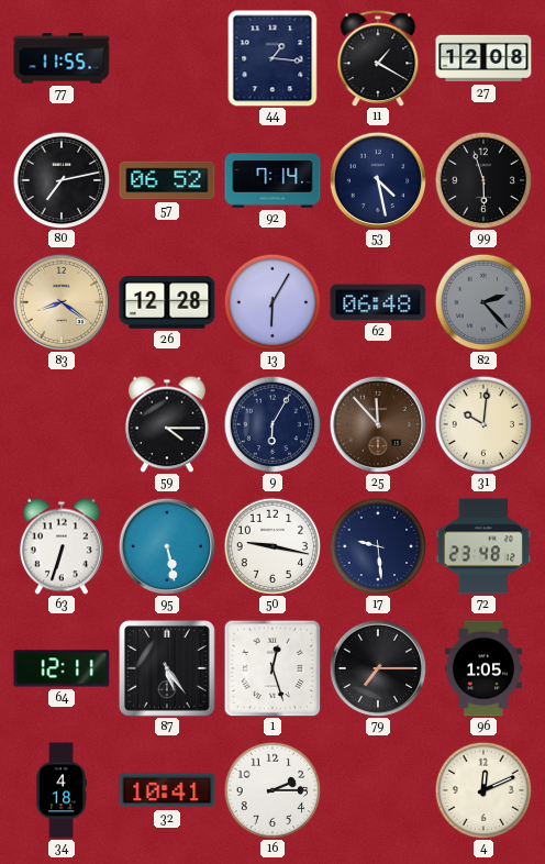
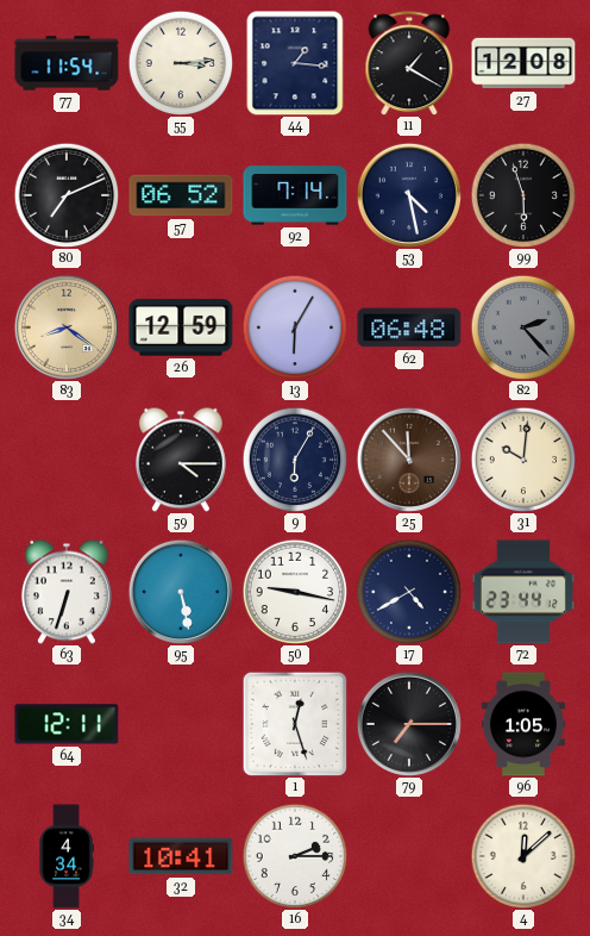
77: 11:55 -> 11:54
55: none -> 3:14
80: 7:13 -> 7:11
26: 12:28 -> 12:59
17: 9:29 -> 4:40
72: 23:48 -> 23:44
87: 5:24 -> none
34: 4:18 -> 4:34
4: 12:11 -> 12:08
